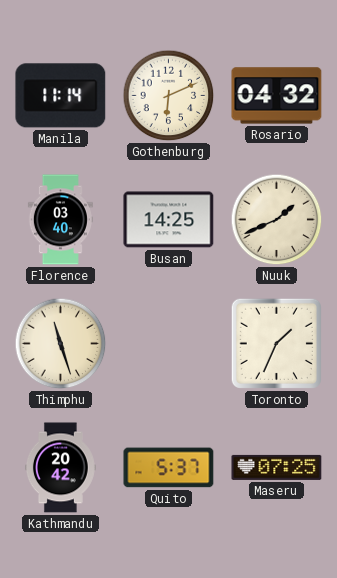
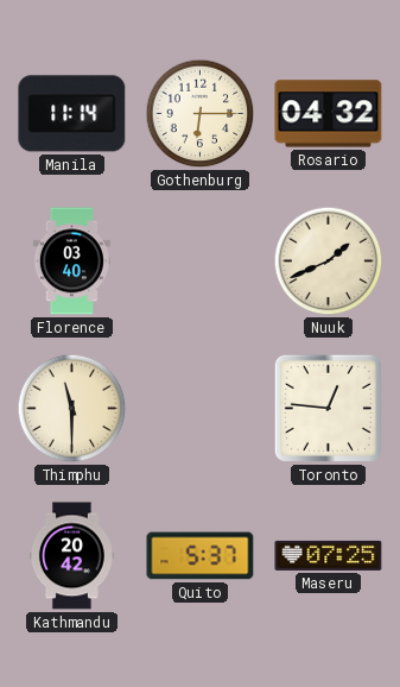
Gothenburg: 6:11 -> 6:15
Busan: 14:25 -> none
Thimphu: 11:27 -> 11:30
Toronto: 1:34 -> 12:46
